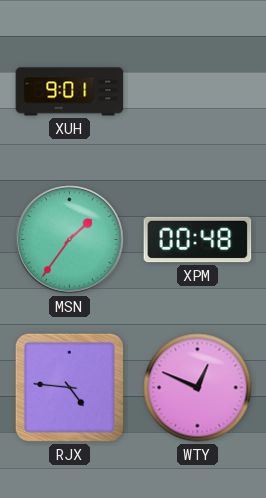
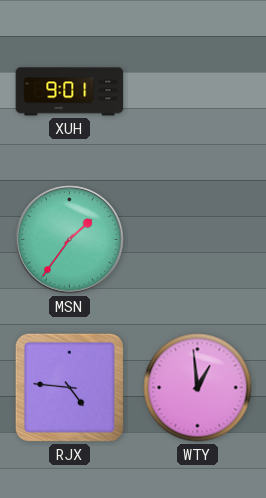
XPM: 00:48 -> none
WTY: 12:49 -> 12:59
